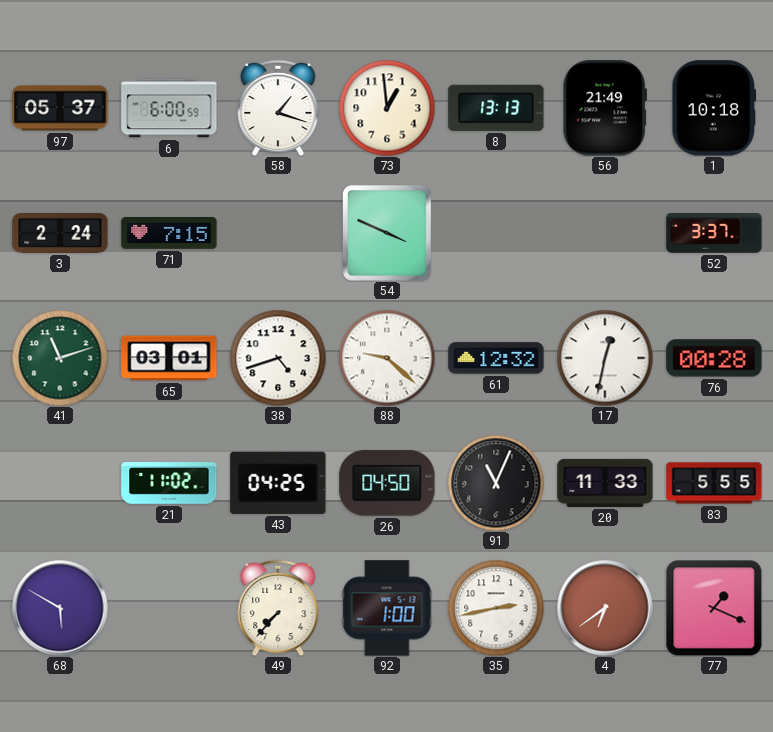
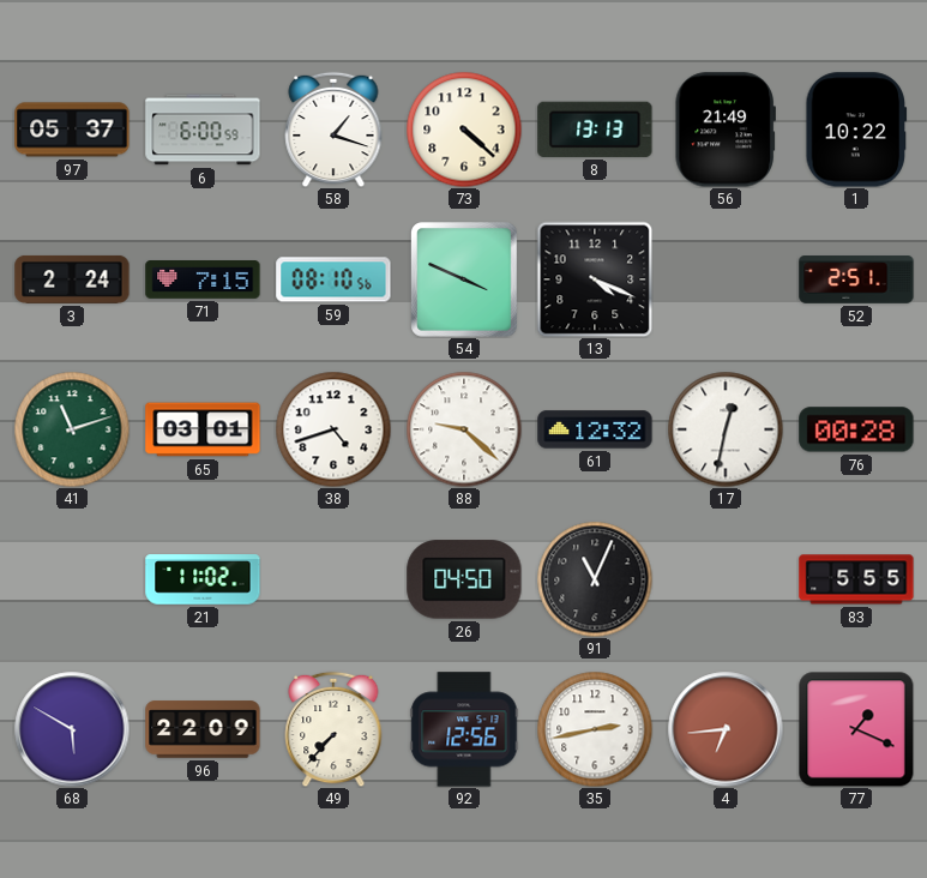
73: 12:59 -> 4:22
1: 10:18 -> 10:22
59: none -> 08:10
13: none -> 4:19
52: 3:37 -> 2:51
43: 04:25 -> none
20: 11:33 -> none
96: none -> 22:09
92: 1:00 -> 12:56
4: 6:39 -> 6:44
